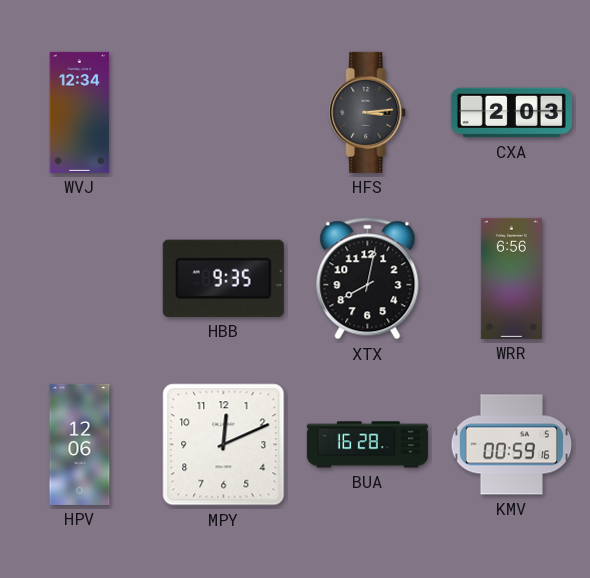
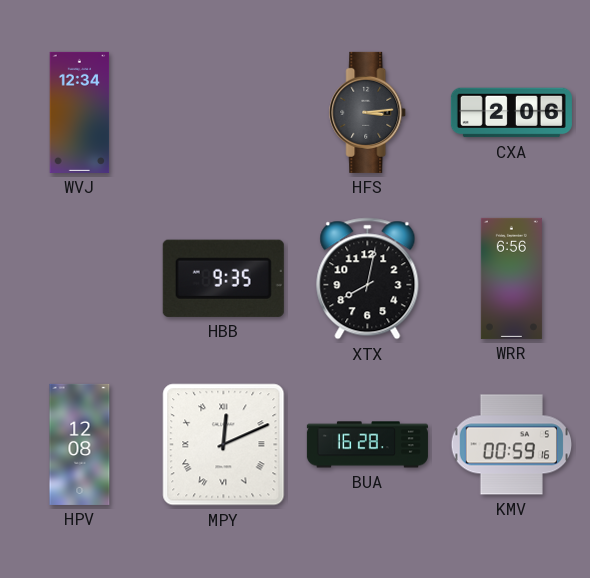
CXA: 2:03 -> 2:06
HPV: 12:06 -> 12:08
MPY numerals: Arabic -> Roman
